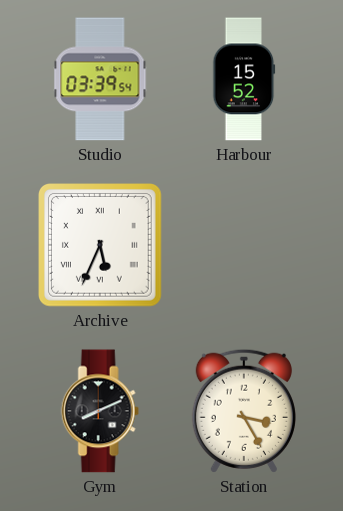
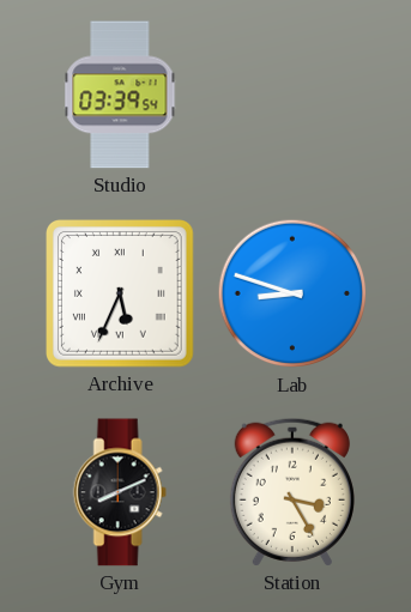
Harbour: 15:52 -> none
Lab: none -> 8:48
